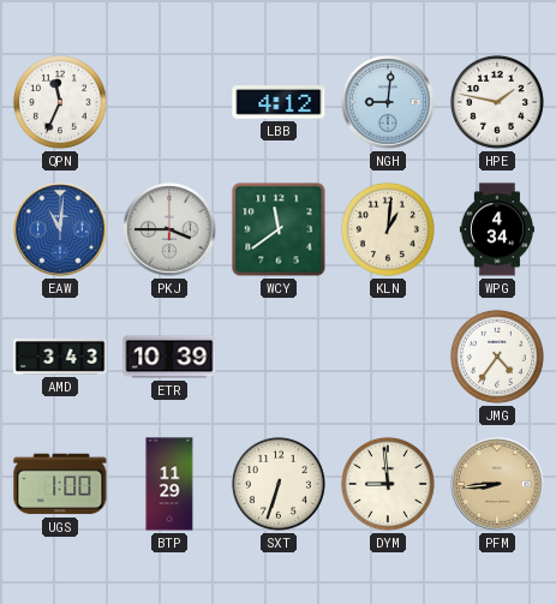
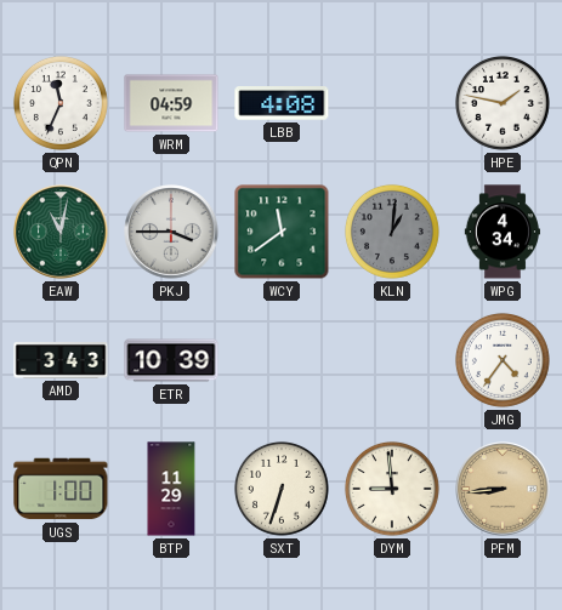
WRM: none -> 04:59
LBB: 4:12 -> 4:08
NGH: 9:01 -> none
EAW: 11:01 -> 11:02
EAW dial: blue -> green
KLN dial: cream -> grey
